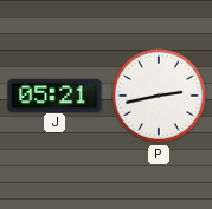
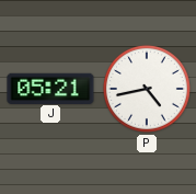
P: 2:43 -> 4:43
